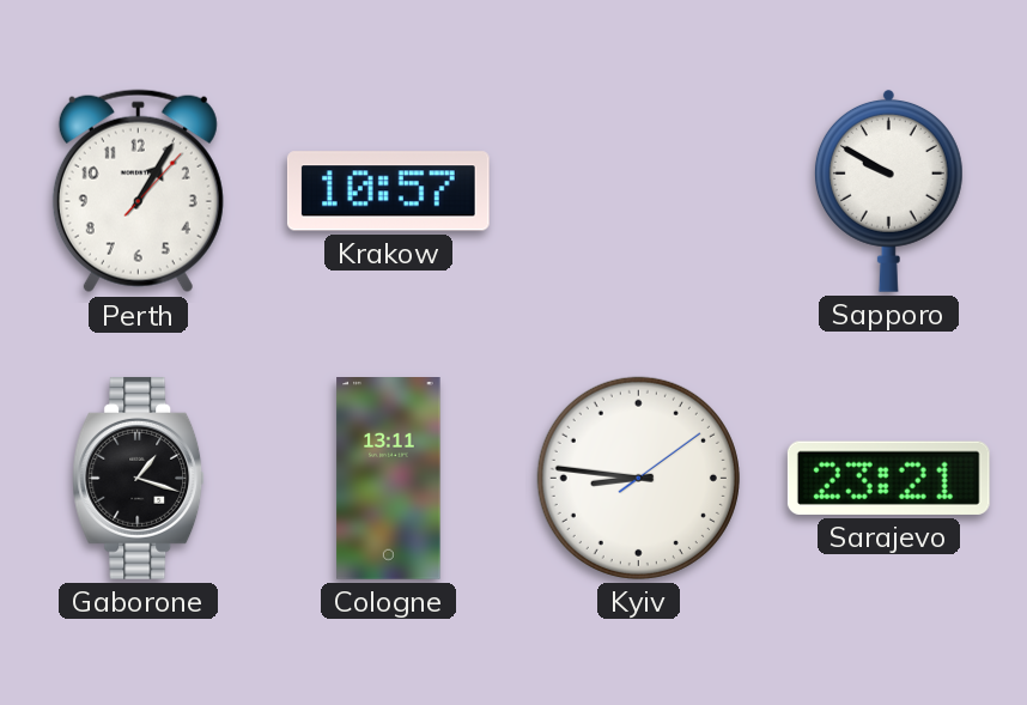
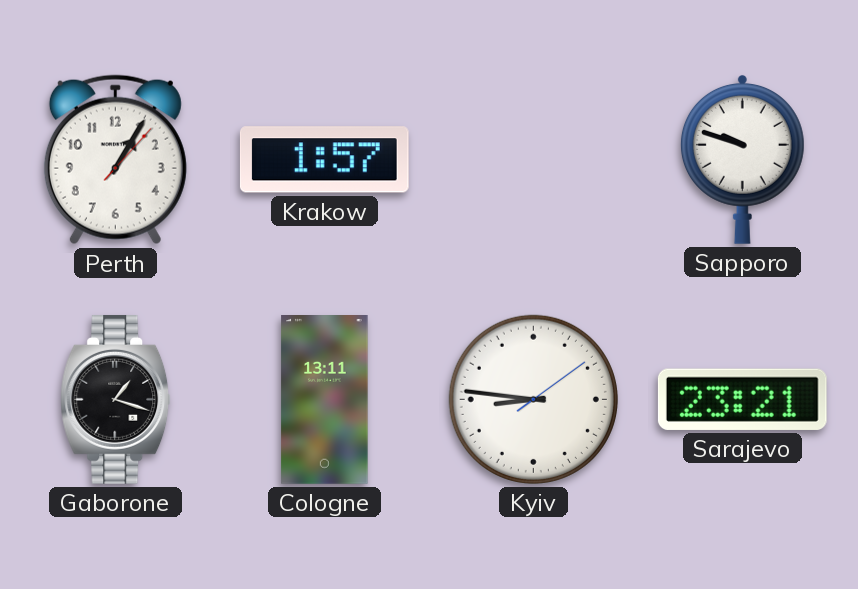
Krakow: 10:57 -> 1:57
Sapporo: 9:50 -> 9:48
